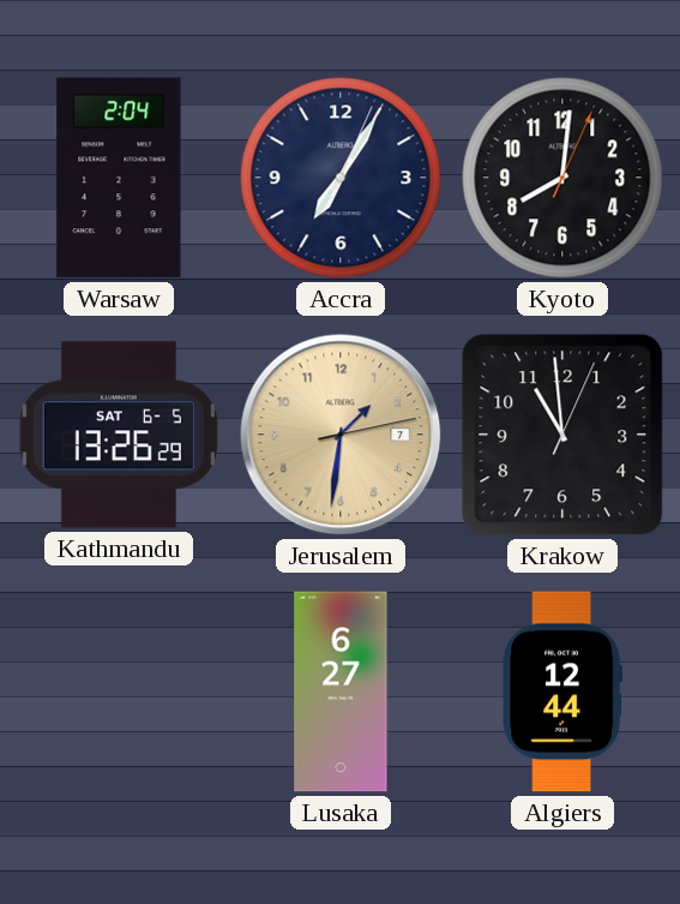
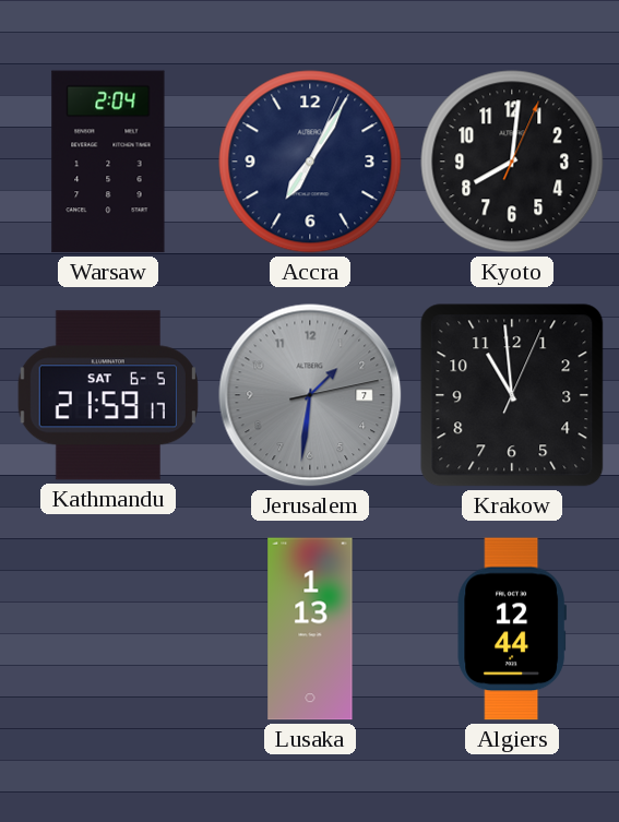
Kathmandu: 13:26 -> 21:59
Jerusalem dial: champagne -> grey
Lusaka: 6:27 -> 1:13
